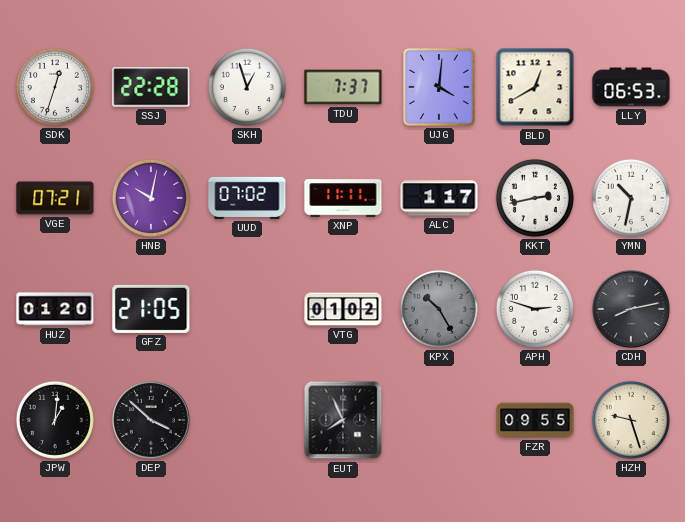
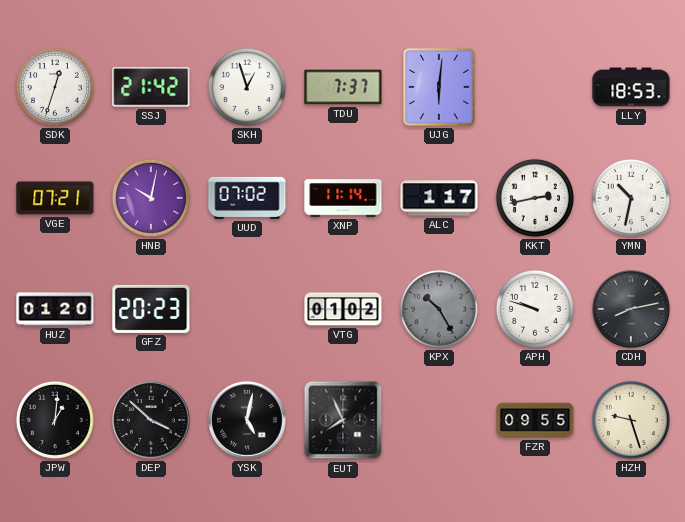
SSJ: 22:28 -> 21:42
UJG: 4:01 -> 6:01
BLD: 12:40 -> none
LLY: 06:53 -> 18:53
XNP: 11:11 -> 11:14
GFZ: 21:05 -> 20:23
APH: 2:48 -> 9:48
YSK: none -> 5:02
